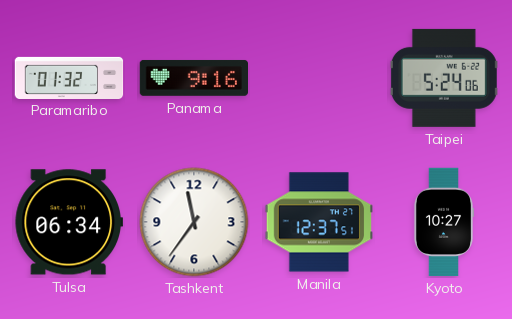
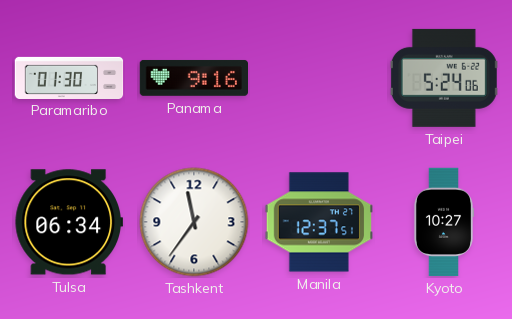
Paramaribo: 01:32 -> 01:30
